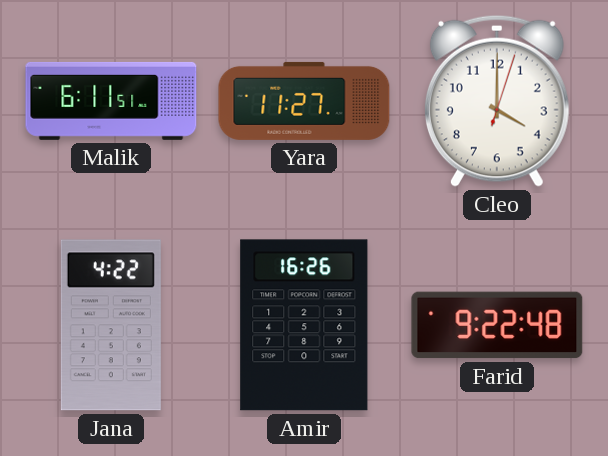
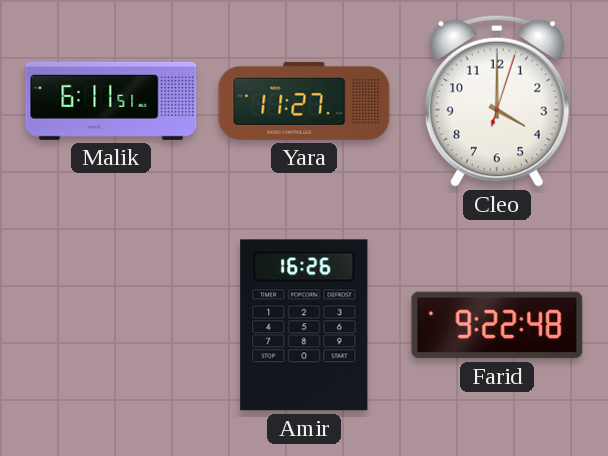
Jana: 4:22 -> none
